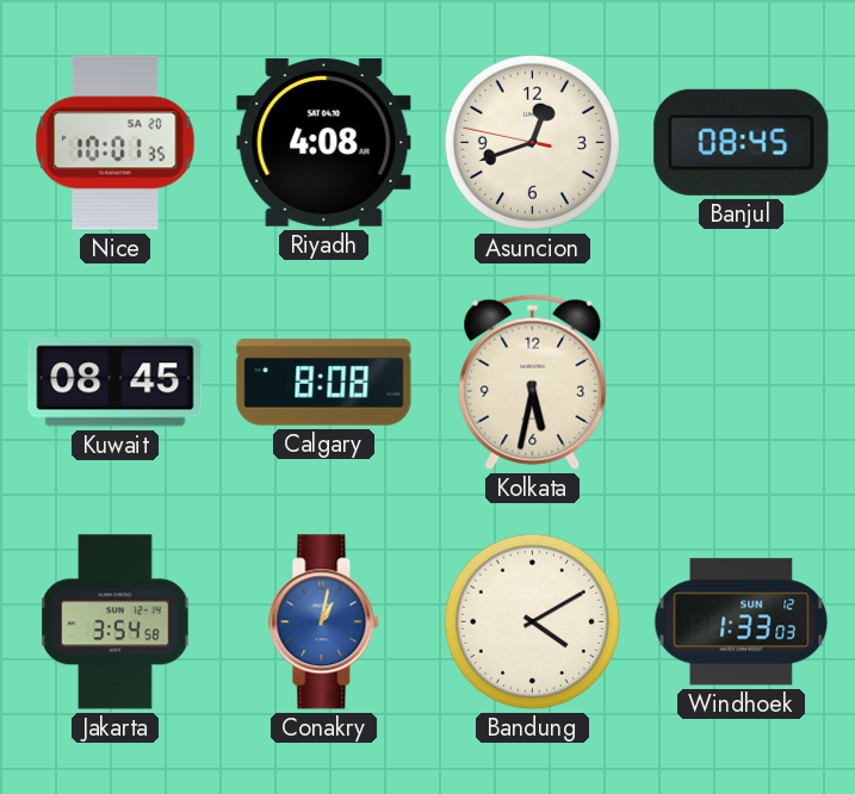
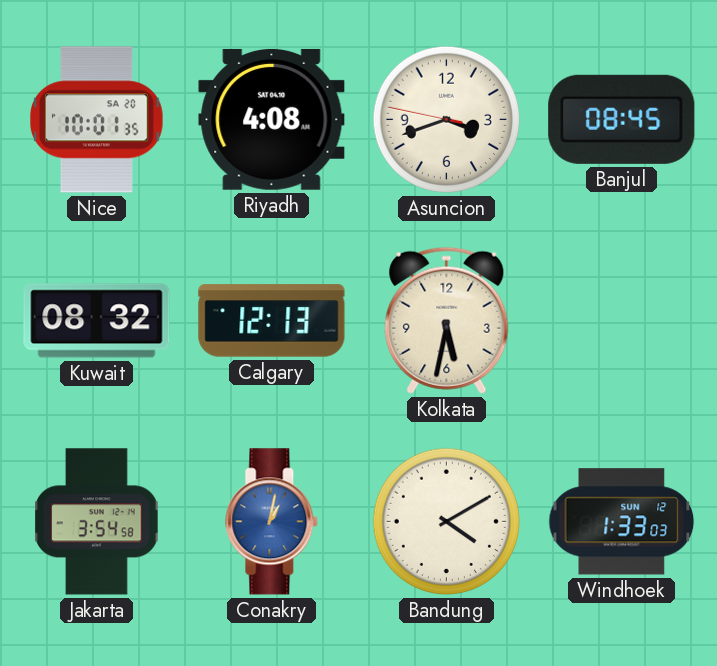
Asuncion: 12:41 -> 3:41
Kuwait: 08:45 -> 08:32
Calgary: 8:08 -> 12:13
